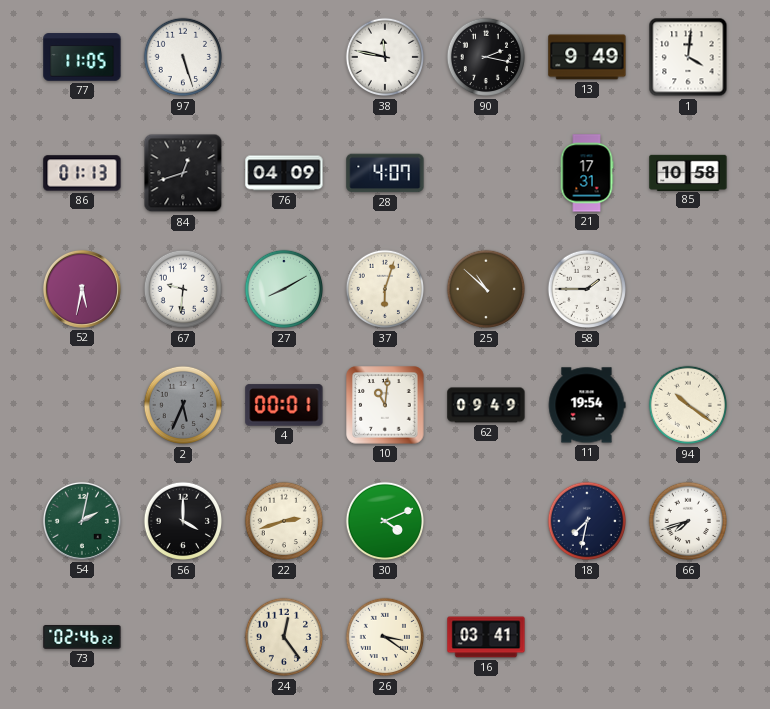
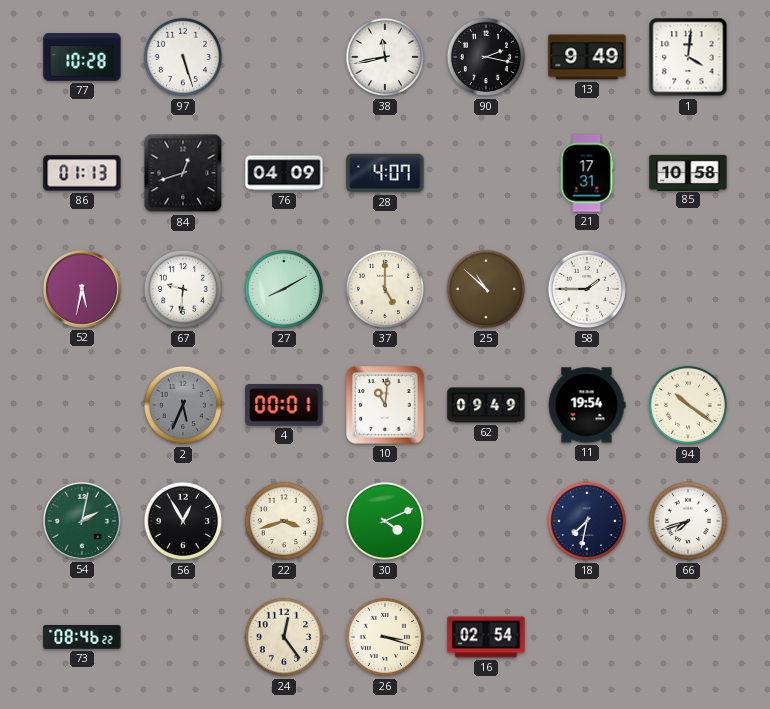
77: 11:05 -> 10:28
38: 11:47 -> 11:43
37: 6:03 -> 5:00
56: 4:00 -> 12:55
22: 2:42 -> 3:42
73: 02:46 -> 08:46
26: 3:21 -> 3:18
16: 03:41 -> 02:54
